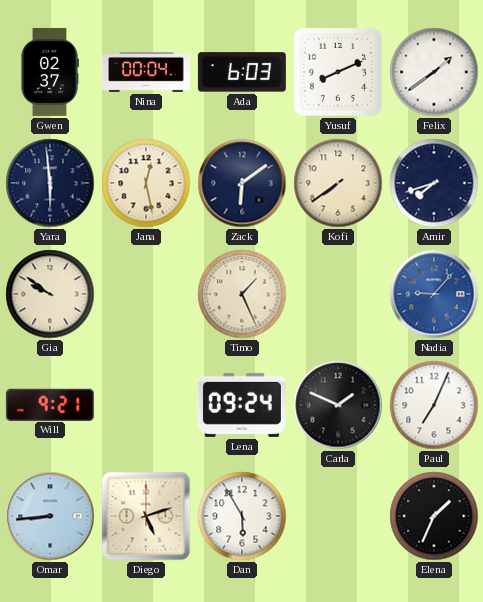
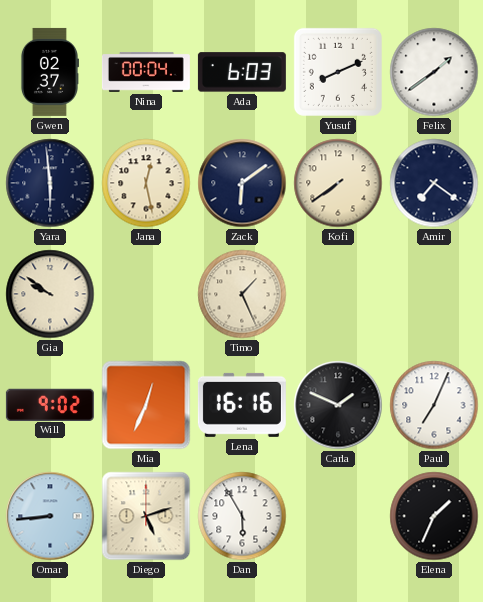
Amir: 7:42 -> 7:21
Nadia: 9:07 -> none
Will: 9:21 -> 9:02
Mia: none -> 12:34
Lena: 09:24 -> 16:16
